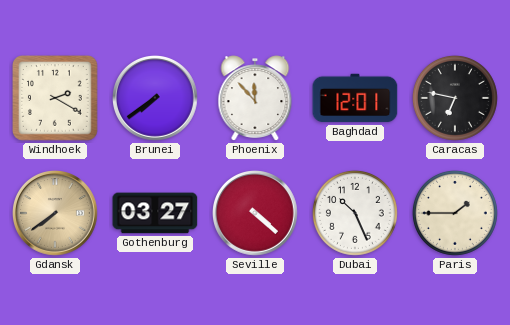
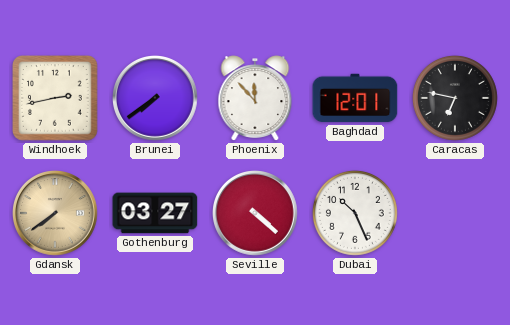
Windhoek: 2:20 -> 2:43
Paris: 1:45 -> none
